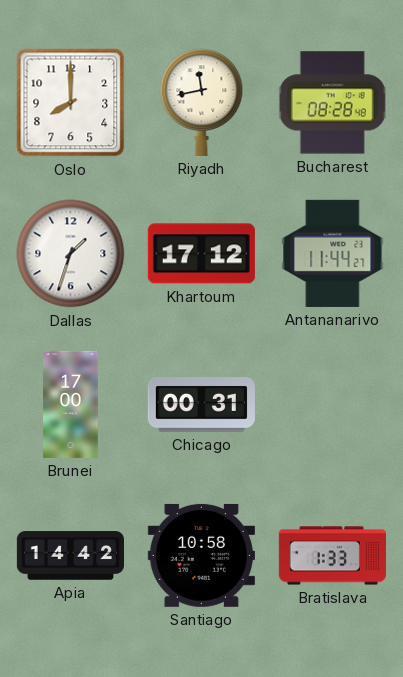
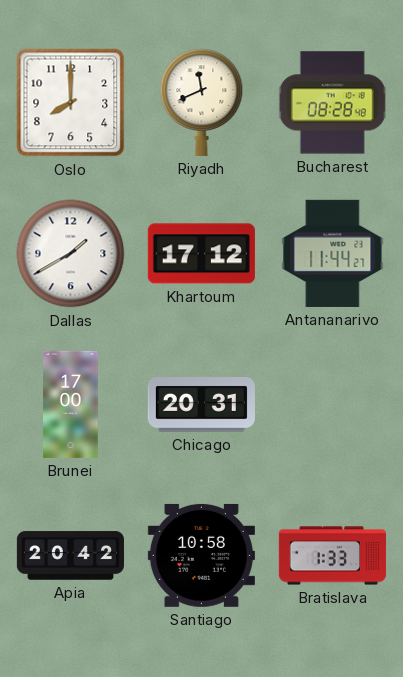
Riyadh: 11:43 -> 11:41
Dallas: 1:33 -> 1:40
Chicago: 00:31 -> 20:31
Apia: 14:42 -> 20:42
